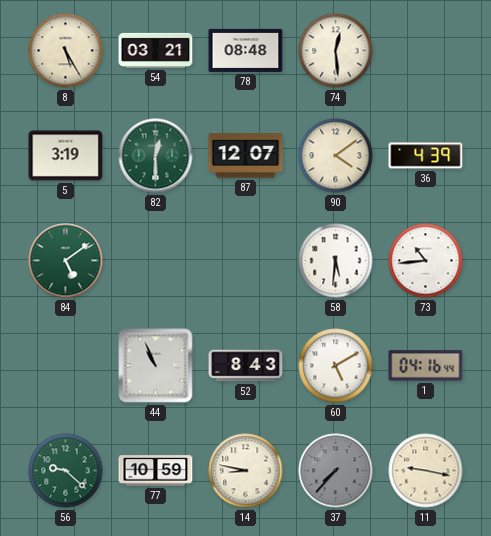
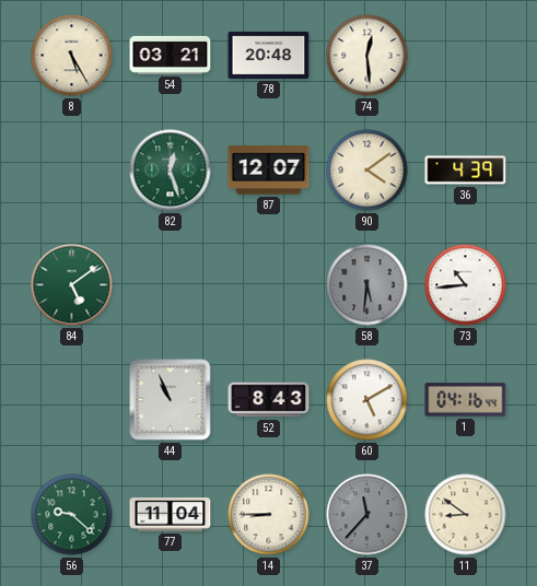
78: 08:48 -> 20:48
5: 3:19 -> none
82: 12:30 -> 12:27
58 dial: white -> grey
77: 10:59 -> 11:04
14: 8:47 -> 8:45
37: 7:37 -> 11:37
11: 9:17 -> 8:51
